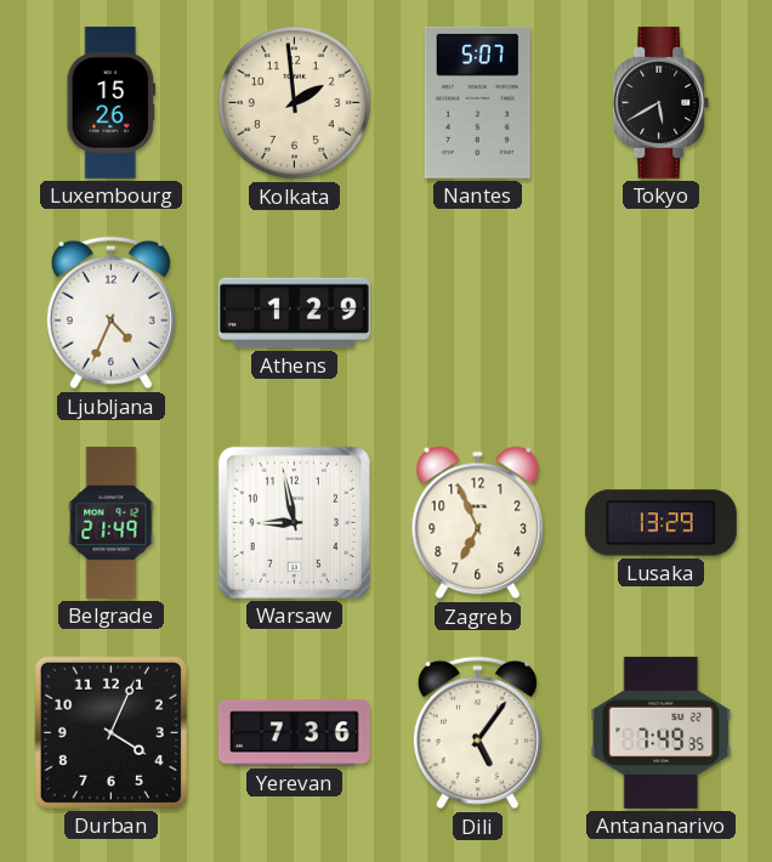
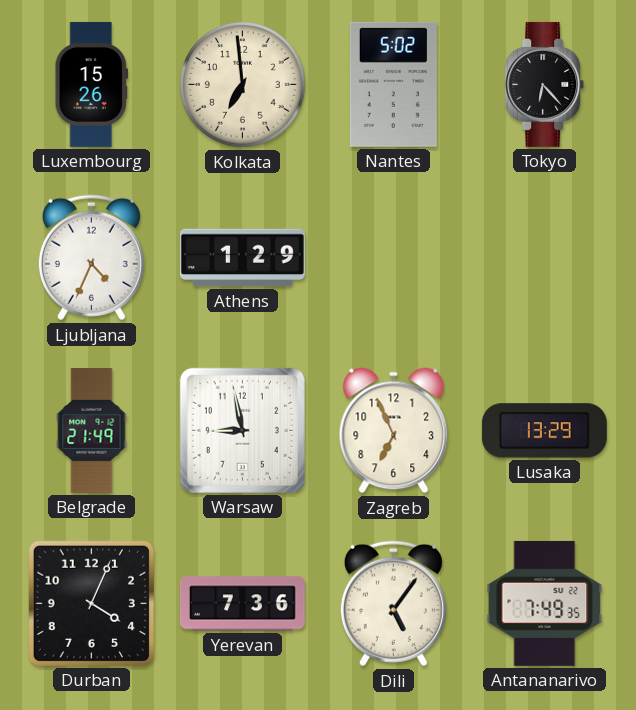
Kolkata: 1:59 -> 6:59
Nantes: 5:07 -> 5:02
Tokyo: 5:40 -> 6:23
